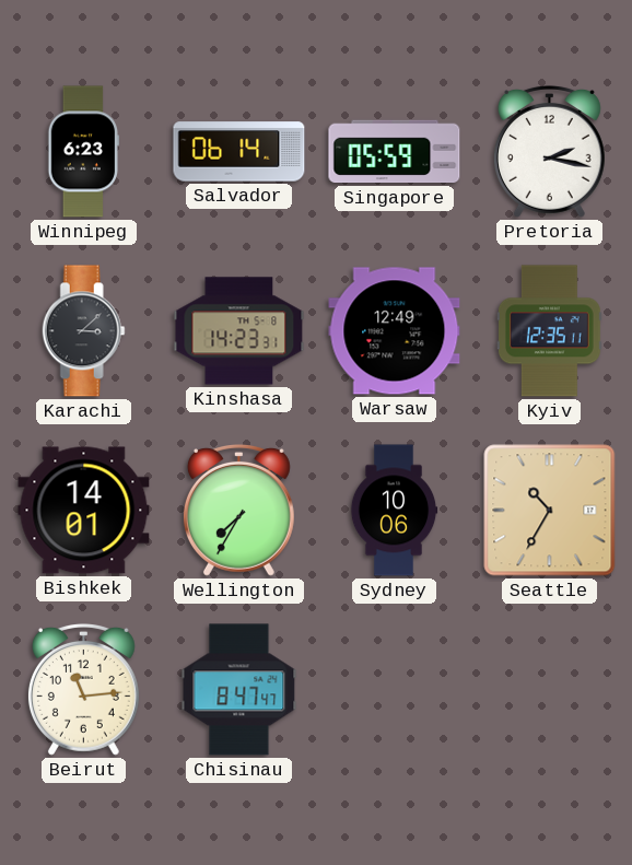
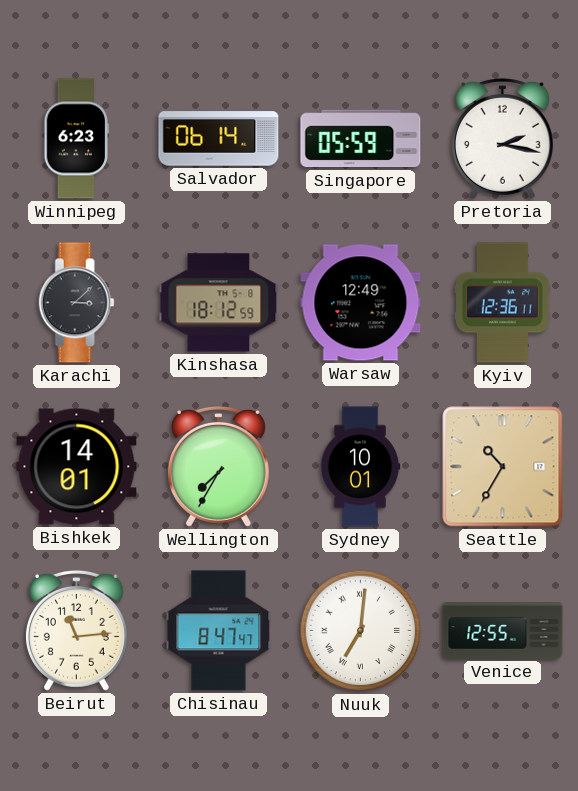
Kinshasa: 14:23 -> 18:12
Kyiv: 12:35 -> 12:36
Sydney: 10:06 -> 10:01
Nuuk: none -> 7:01
Venice: none -> 12:55
